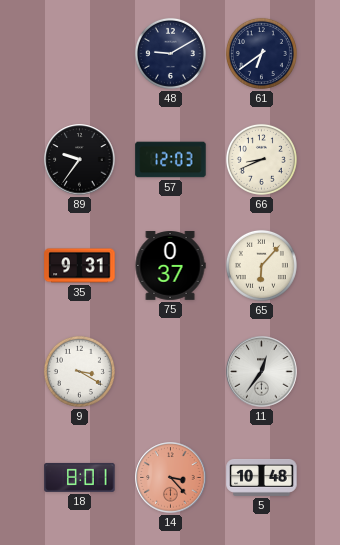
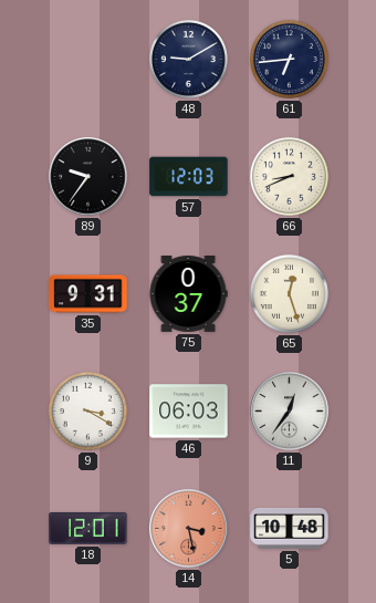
61: 6:39 -> 6:44
65: 6:07 -> 12:27
46: none -> 06:03
18: 8:01 -> 12:01
14: 3:23 -> 3:28
